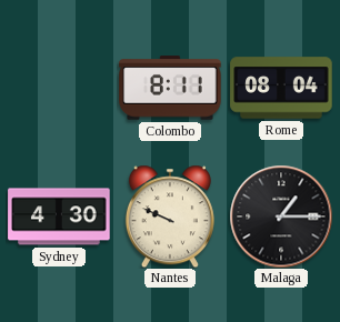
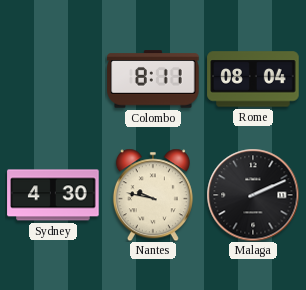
Nantes: 9:49 -> 9:47
Malaga: 1:15 -> 2:11
